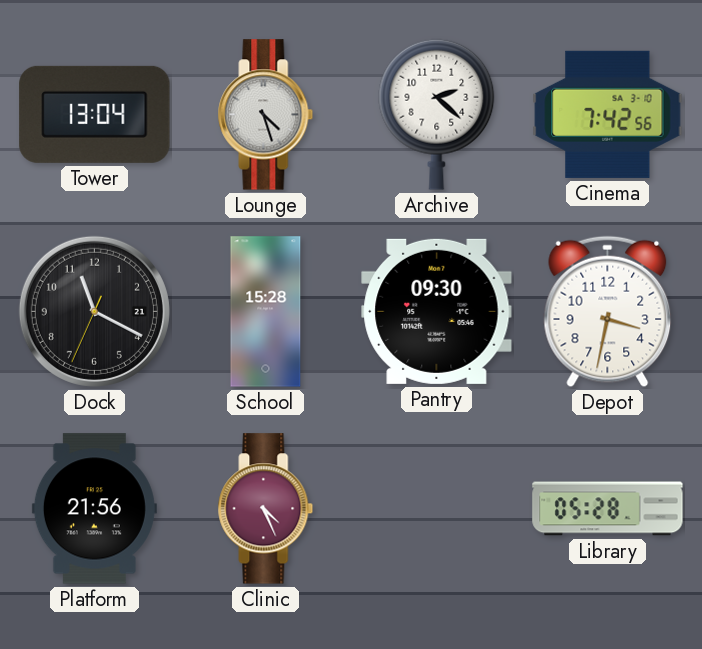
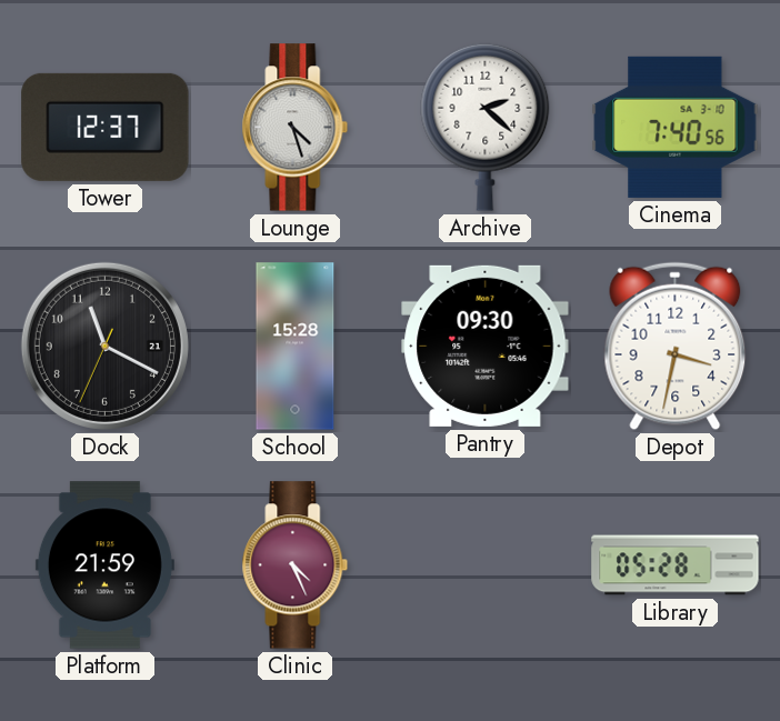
Tower: 13:04 -> 12:37
Cinema: 7:42 -> 7:40
Platform: 21:56 -> 21:59
